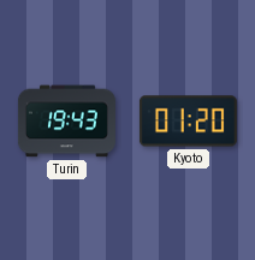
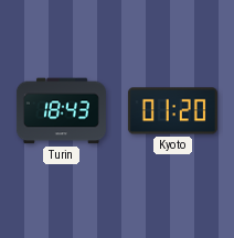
Turin: 19:43 -> 18:43
